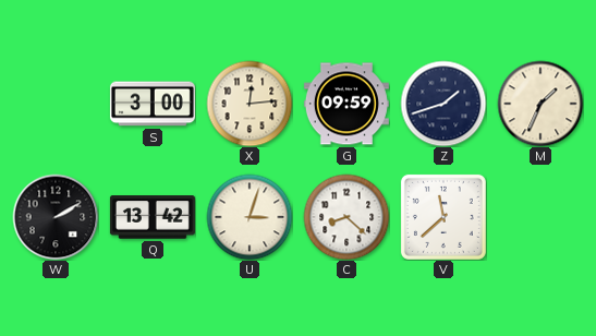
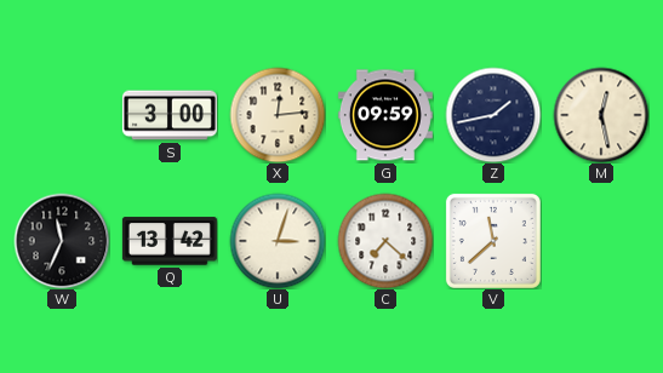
Z: 1:42 -> 1:43
M: 1:34 -> 12:28
W: 2:10 -> 11:34
C: 8:22 -> 7:22
